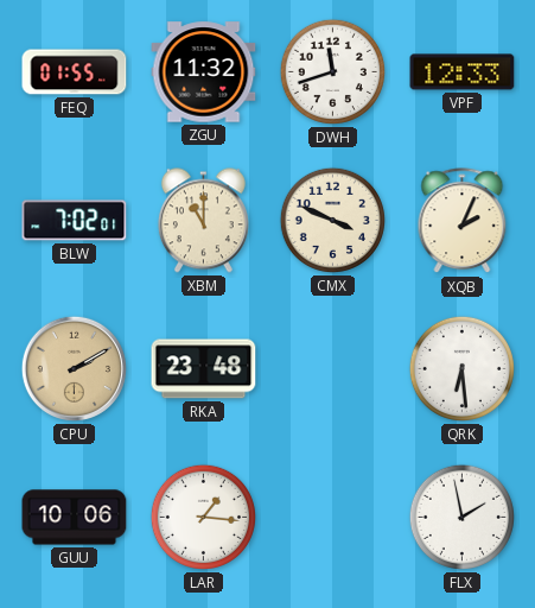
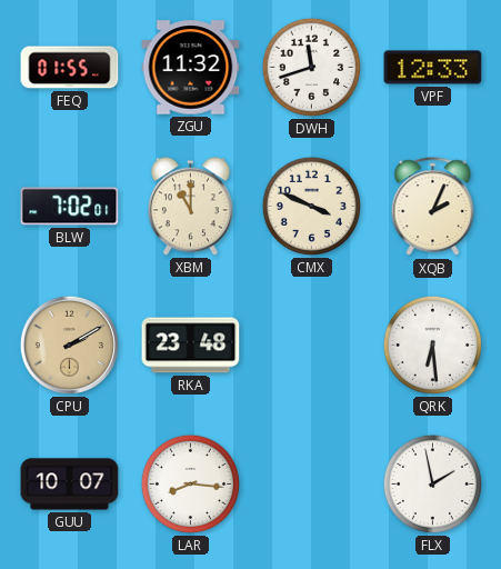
GUU: 10:06 -> 10:07
LAR: 1:16 -> 8:16
